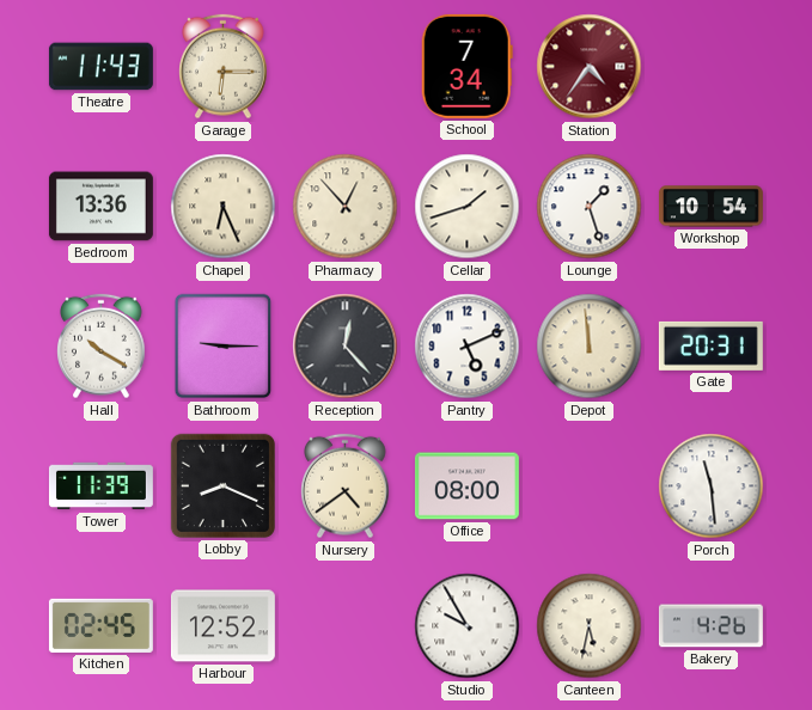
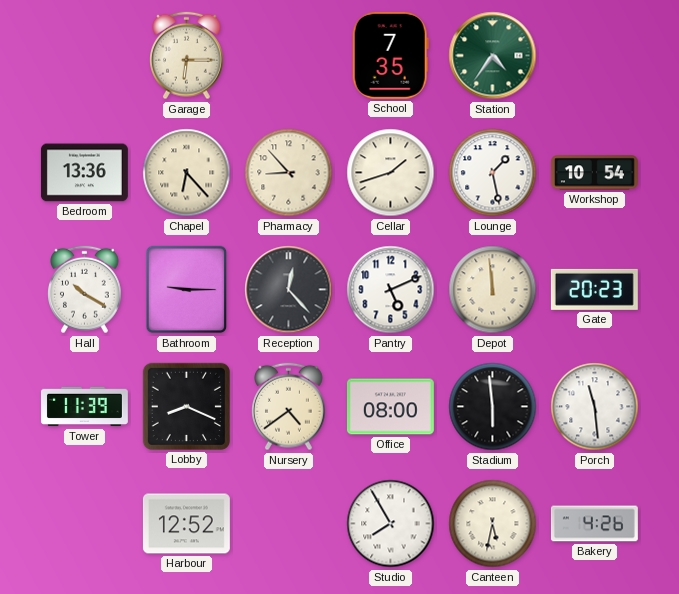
Theatre: 11:43 -> none
School: 7:34 -> 7:35
Station dial: burgundy -> green
Chapel: 6:26 -> 6:23
Pharmacy: 12:53 -> 8:53
Lounge: 1:27 -> 1:28
Gate: 20:31 -> 20:23
Stadium: none -> 5:59
Kitchen: 02:45 -> none
Studio: 9:55 -> 7:55
